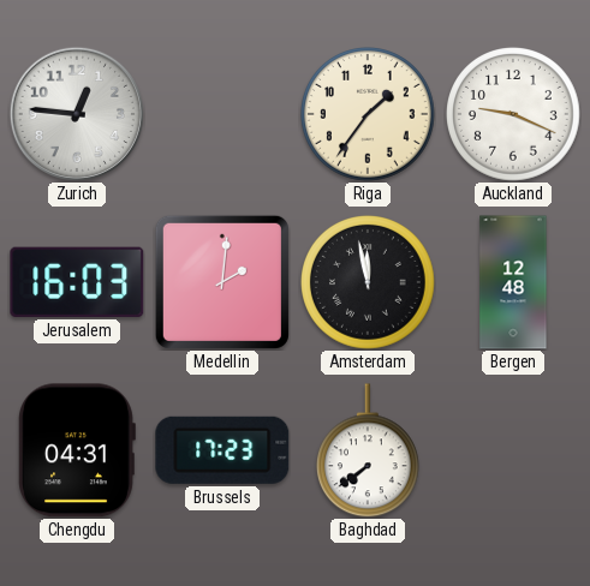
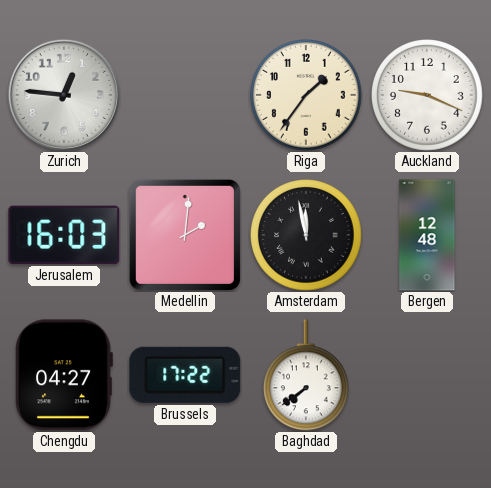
Chengdu: 04:31 -> 04:27
Brussels: 17:23 -> 17:22
